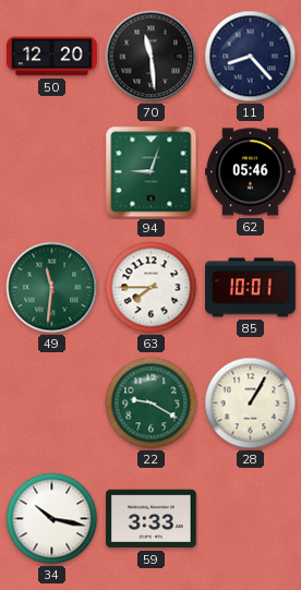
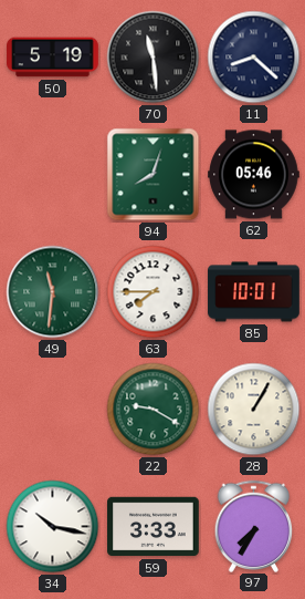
50: 12:20 -> 5:19
11: 8:23 -> 8:22
94: 9:03 -> 8:03
97: none -> 7:35
